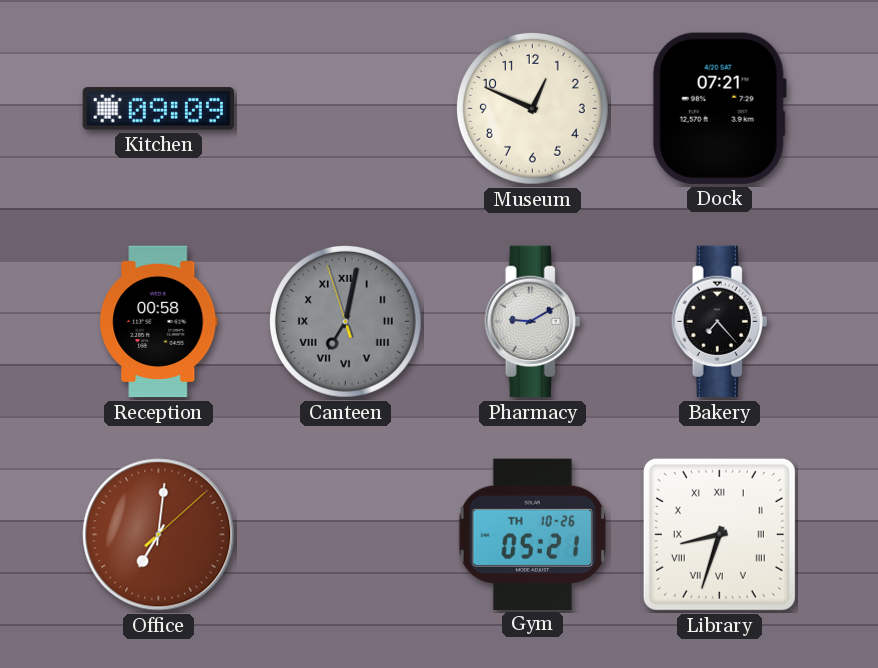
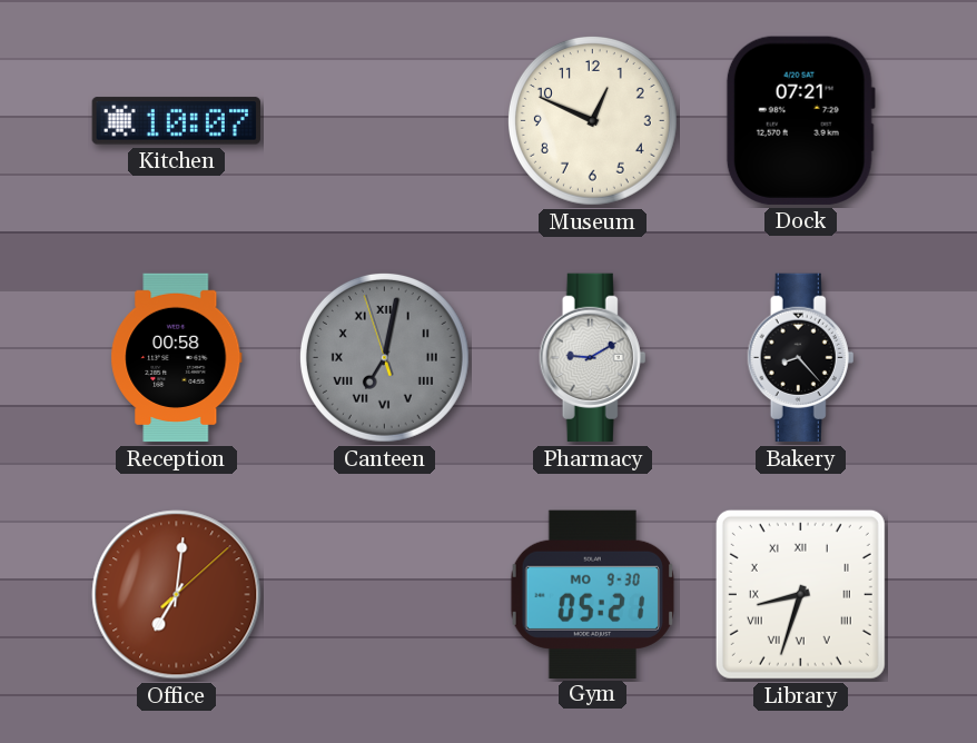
Kitchen: 09:09 -> 10:07
Bakery: 7:23 -> 8:23
Gym date: TH 10-26 -> MO 9-30
